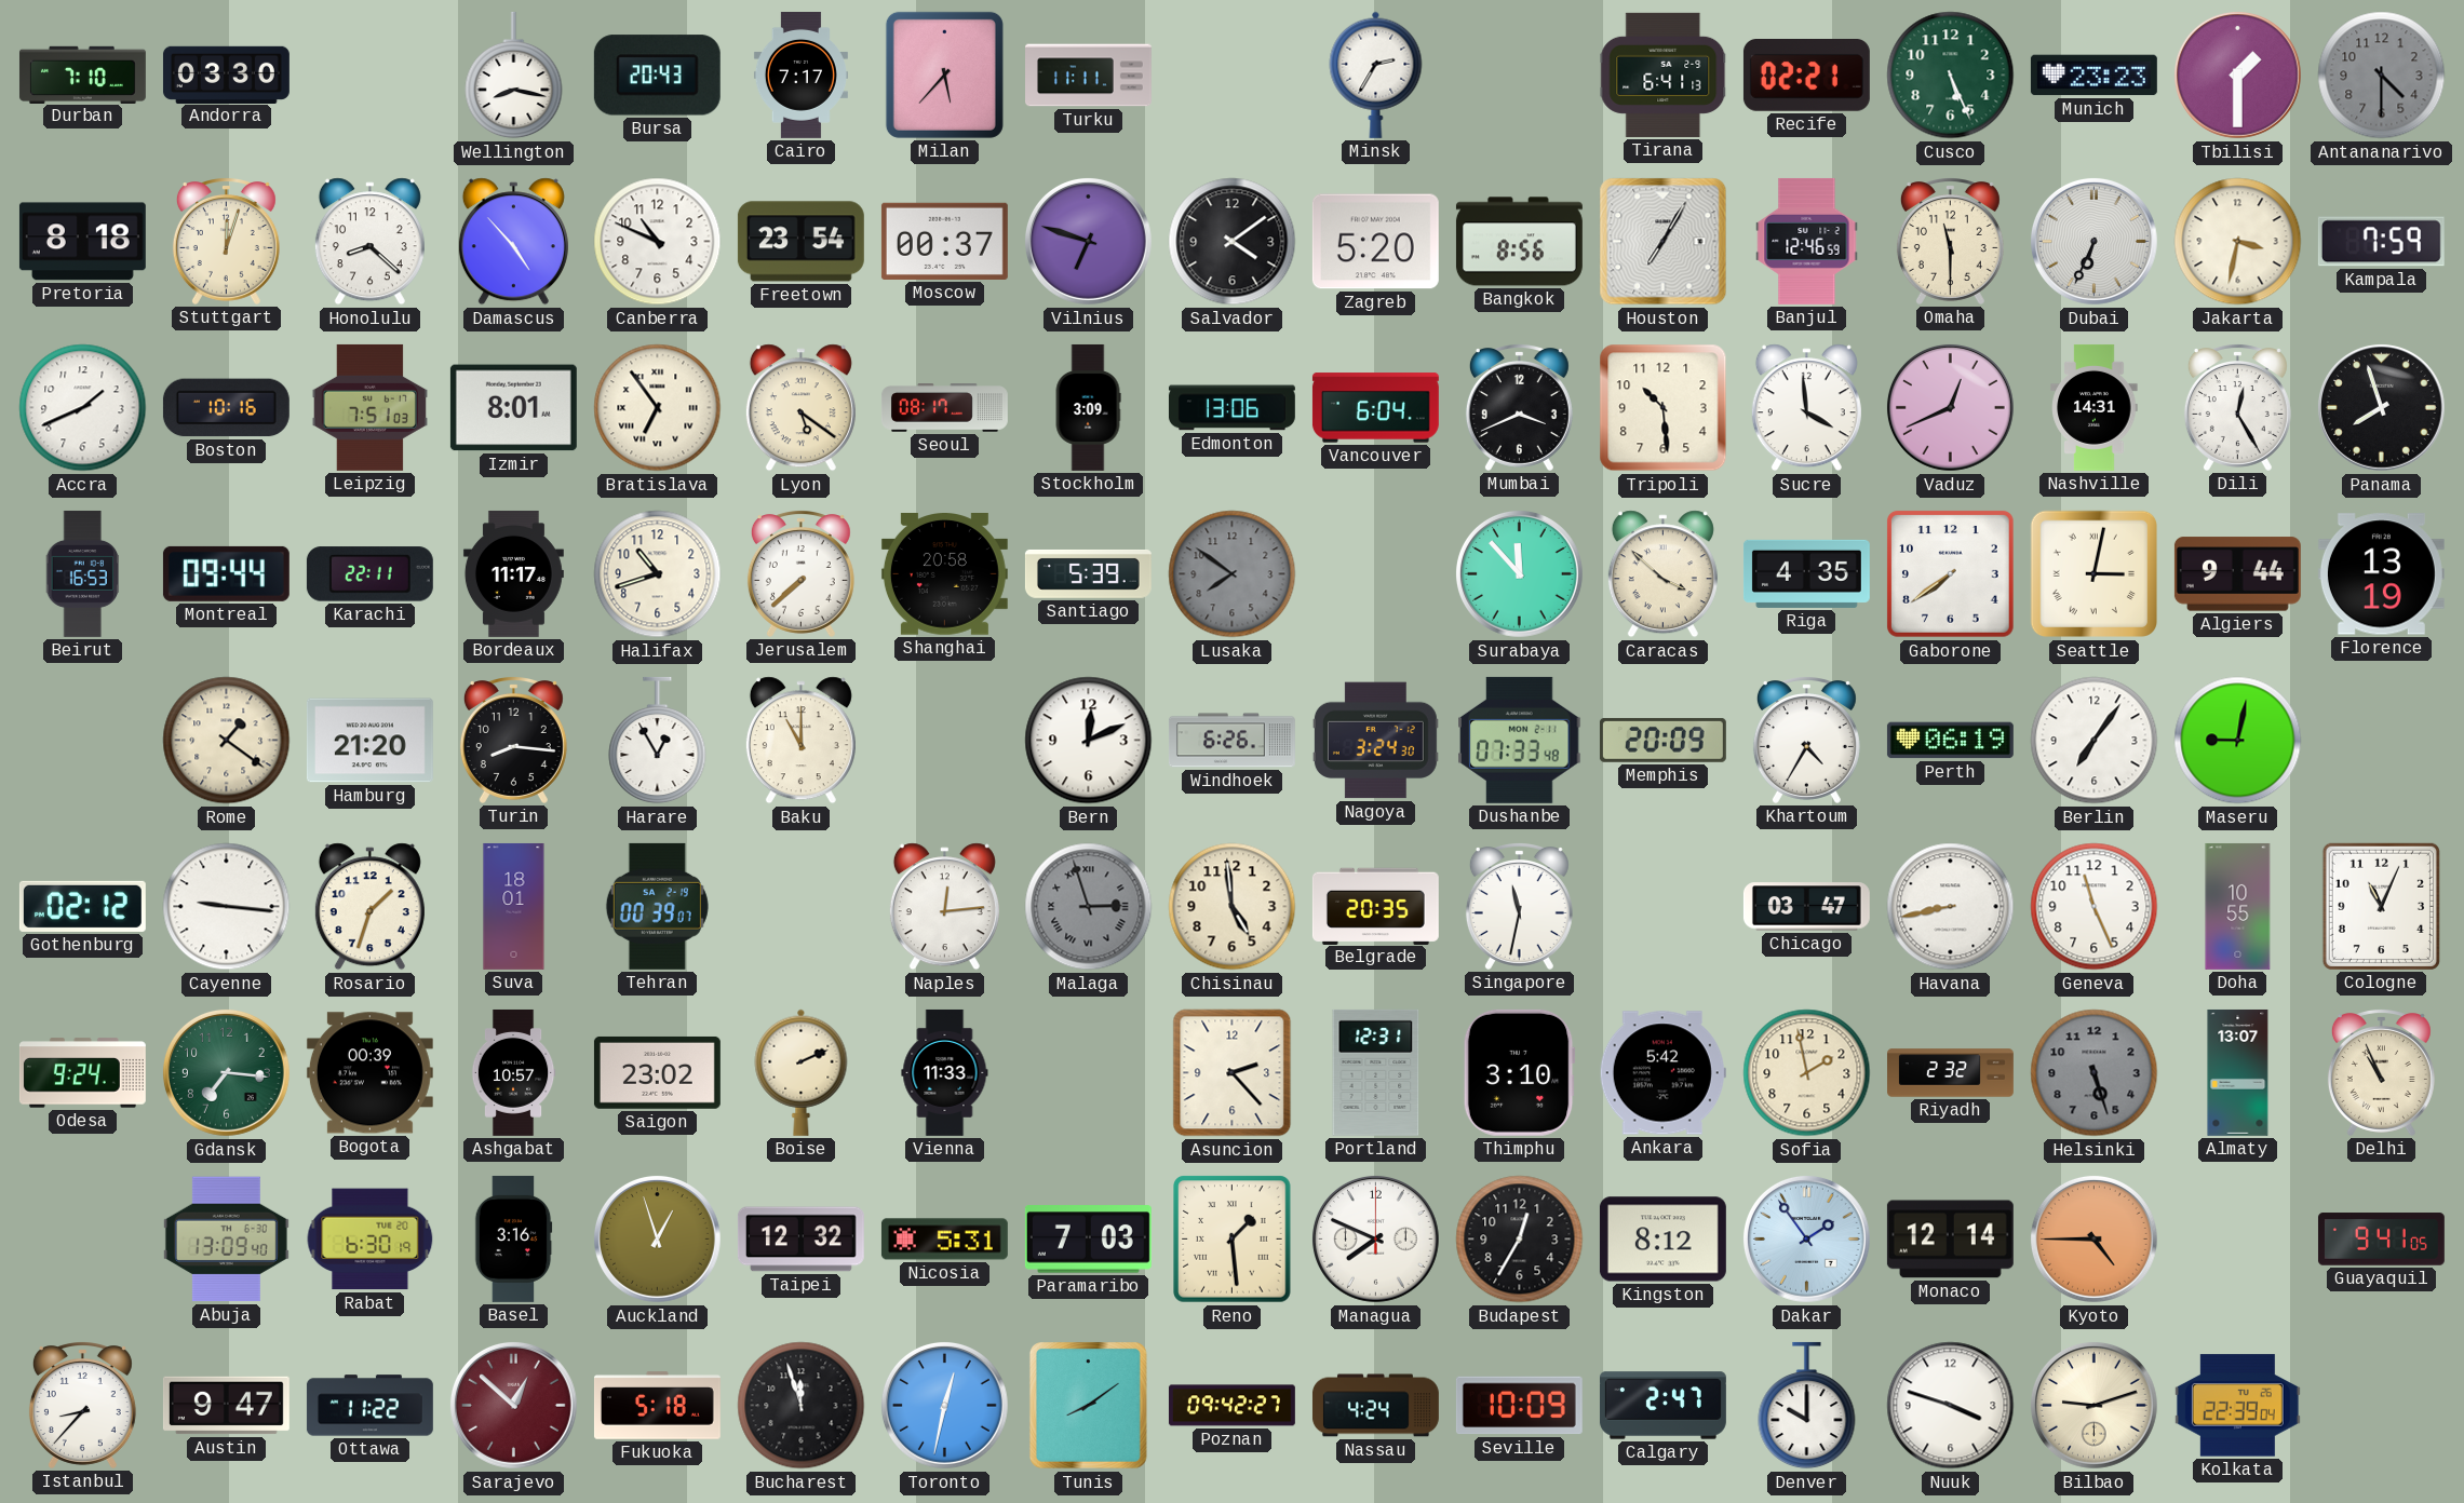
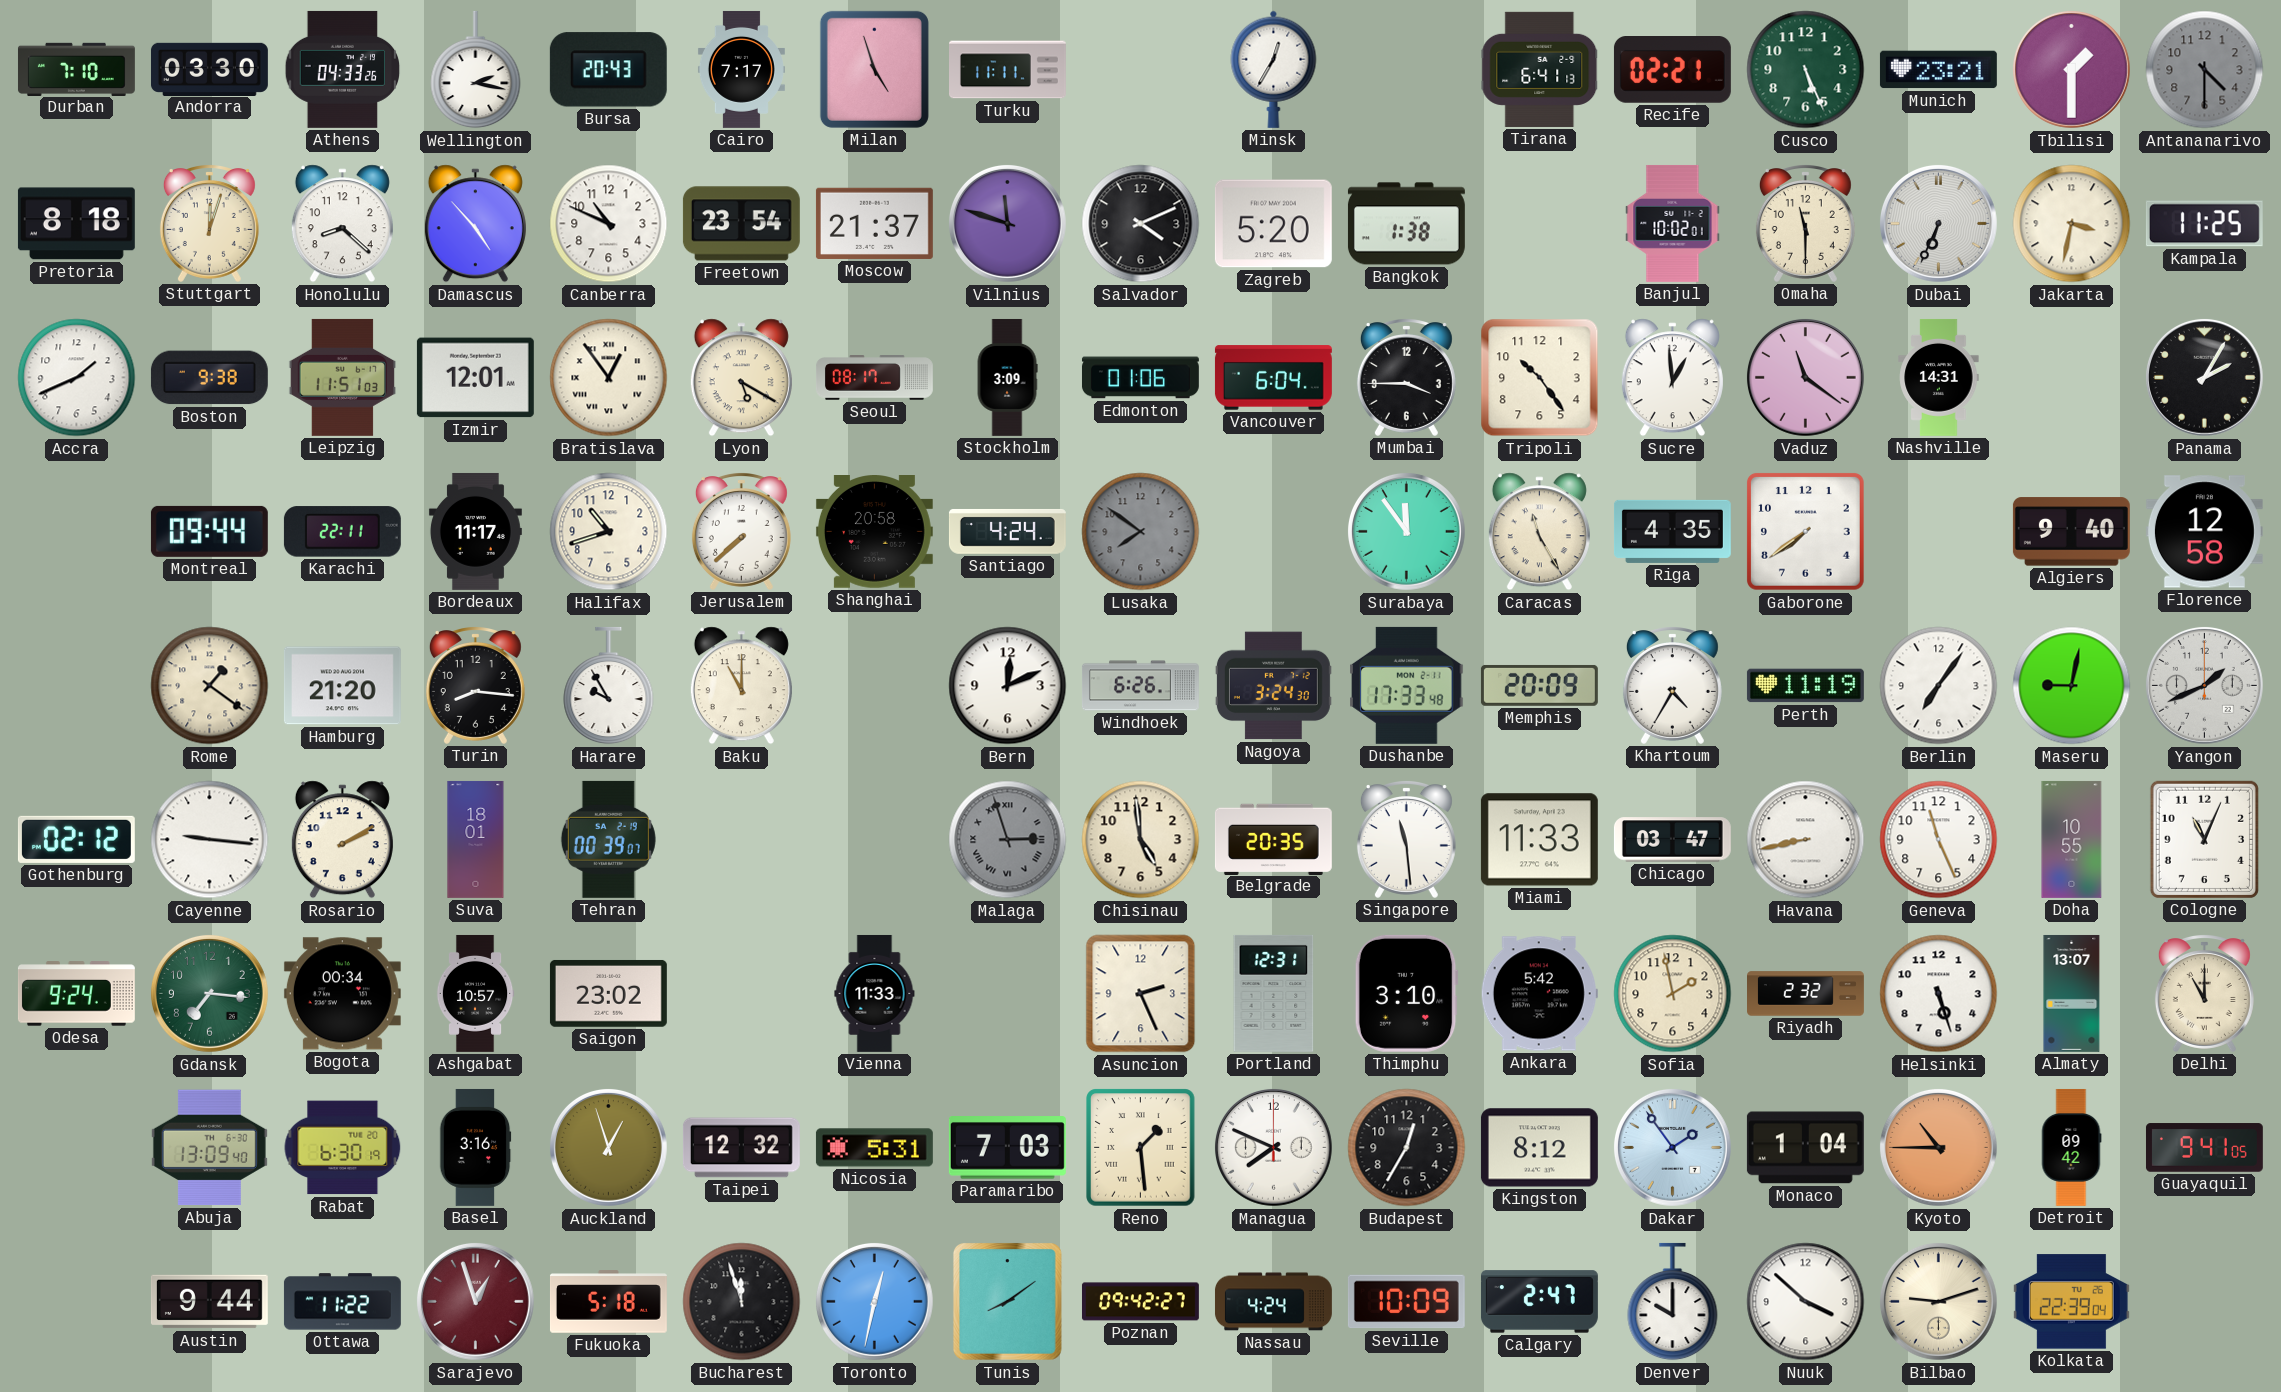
Athens: none -> 04:33
Wellington: 8:17 -> 2:17
Milan: 5:37 -> 4:57
Minsk: 2:35 -> 12:35
Munich: 23:23 -> 23:21
Moscow: 00:37 -> 21:37
Vilnius: 6:48 -> 11:48
Salvador: 4:09 -> 4:11
Bangkok: 8:56 -> 1:38
Houston: 7:05 -> none
Banjul: 12:46 -> 10:02
Kampala: 7:59 -> 11:25
Boston: 10:16 -> 9:38
Leipzig: 7:51 -> 11:51
Izmir: 8:01 -> 12:01
Bratislava: 6:54 -> 12:54
Lyon: 5:21 -> 5:20
Edmonton: 13:06 -> 01:06
Mumbai: 3:41 -> 3:45
Tripoli: 10:29 -> 10:24
Sucre: 3:59 -> 12:59
Vaduz: 12:41 -> 11:21
Dili: 12:25 -> none
Panama: 7:57 -> 2:05
Beirut: 16:53 -> none
Santiago: 5:39 -> 4:24
Surabaya: 11:53 -> 11:54
Caracas: 3:52 -> 11:25
Seattle: 3:02 -> none
Algiers: 9:44 -> 9:40
Florence: 13:19 -> 12:58
Harare: 12:55 -> 9:55
Dushanbe: 07:33 -> 17:33
Perth: 06:19 -> 11:19
Yangon: none -> 1:41
Rosario: 1:33 -> 2:10
Naples: 12:14 -> none
Singapore: 11:32 -> 11:29
Miami: none -> 11:33
Bogota: 00:39 -> 00:34
Boise: 2:11 -> none
Asuncion: 2:23 -> 2:26
Helsinki dial: grey -> white
Delhi: 10:56 -> 11:00
Monaco: 12:14 -> 1:04
Kyoto: 4:45 -> 10:45
Detroit: none -> 09:42
Istanbul: 8:37 -> none
Austin: 9:47 -> 9:44
Sarajevo: 12:52 -> 12:57
Nuuk: 3:48 -> 3:52
